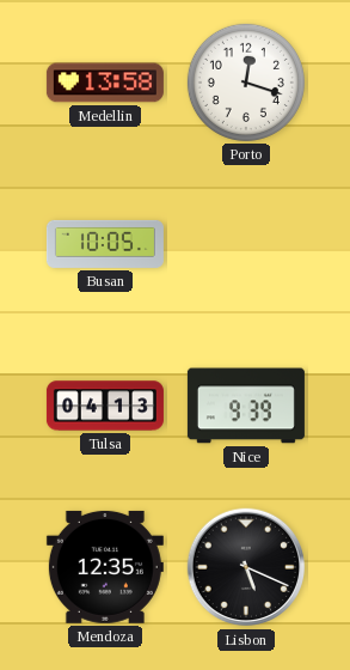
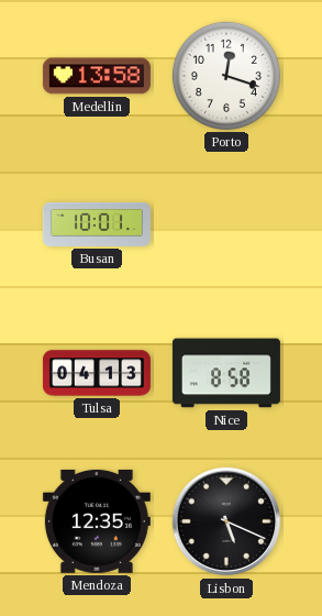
Busan: 10:05 -> 10:01
Nice: 9:39 -> 8:58
